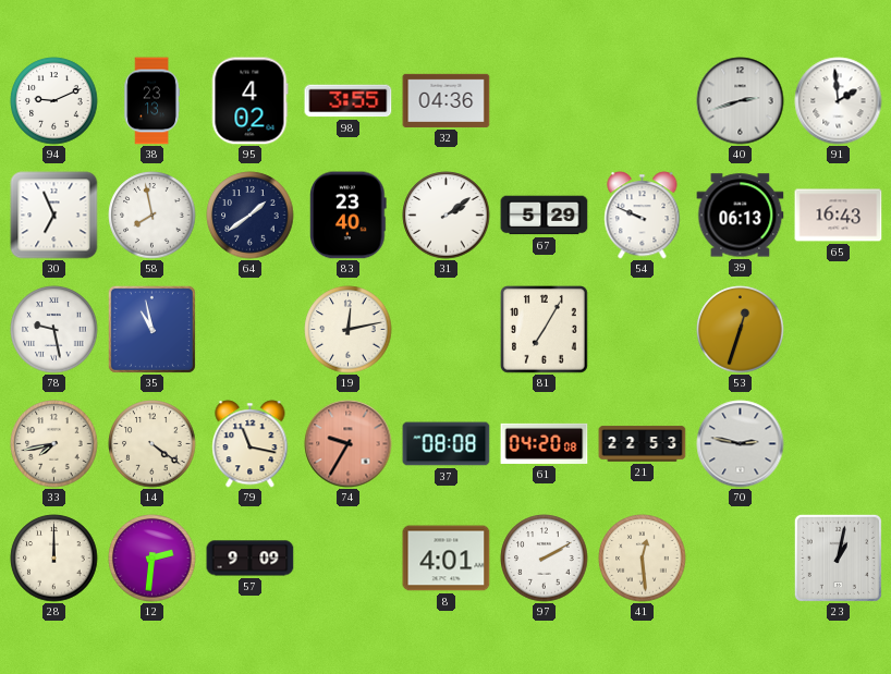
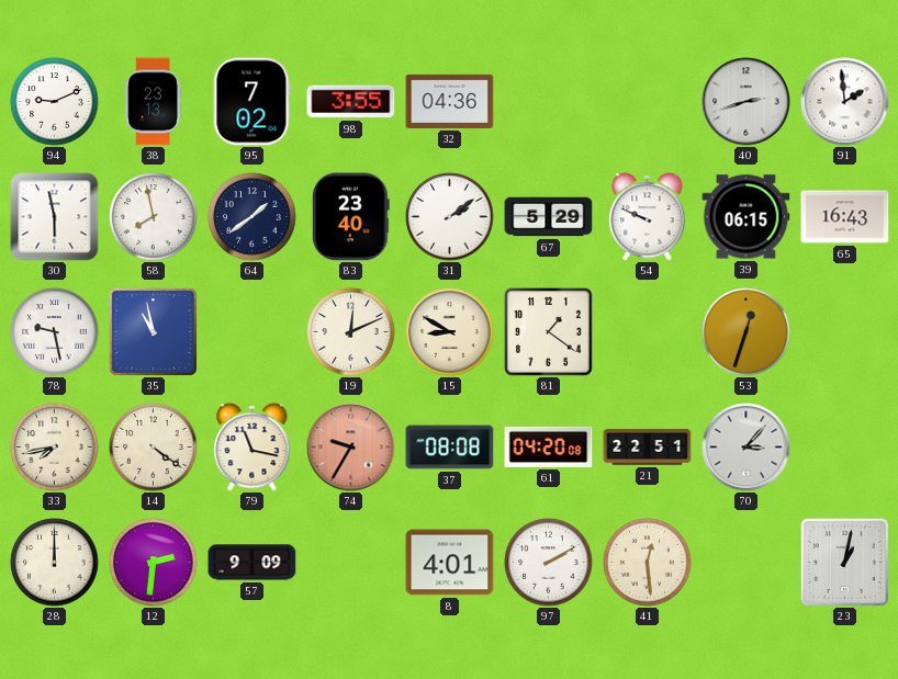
95: 4:02 -> 7:02
30: 6:56 -> 5:58
39: 06:13 -> 06:15
19: 12:13 -> 12:11
15: none -> 8:50
81: 7:05 -> 1:21
21: 22:53 -> 22:51
70: 2:47 -> 3:07
